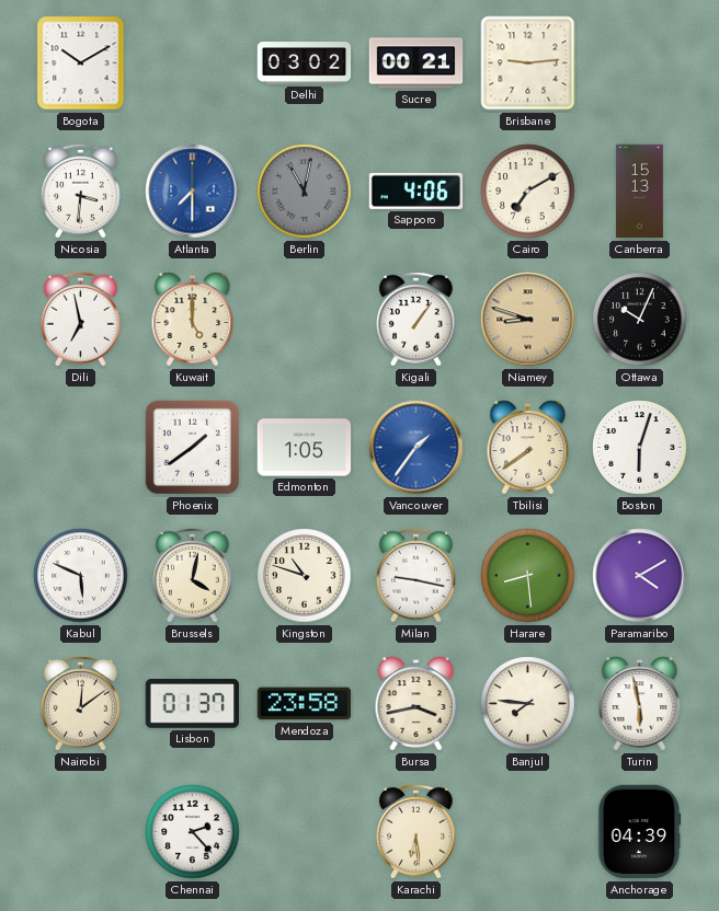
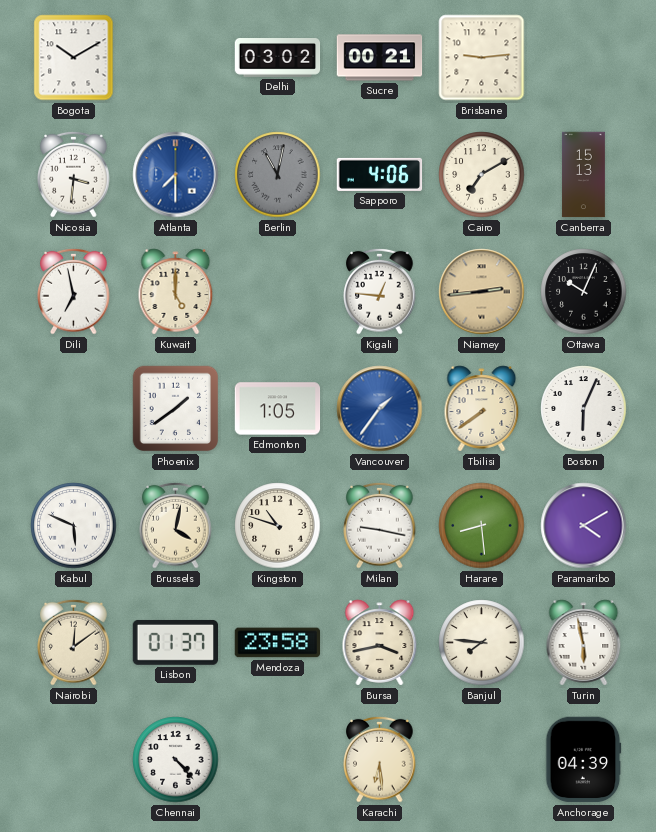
Kigali: 1:06 -> 12:46
Niamey: 8:48 -> 2:44
Boston: 6:03 -> 6:04
Chennai: 2:23 -> 4:23
